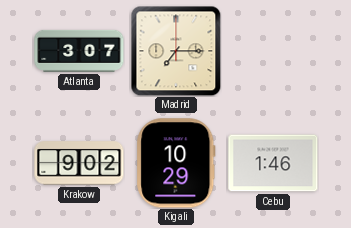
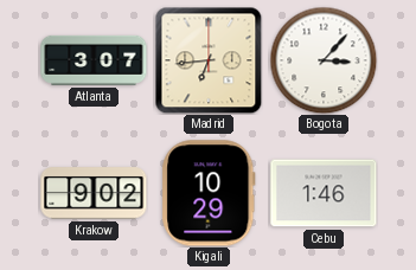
Madrid: 7:15 -> 6:44
Bogota: none -> 3:07
